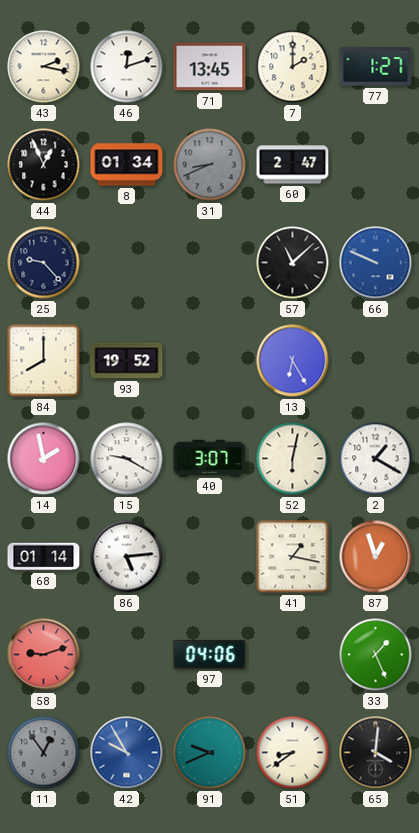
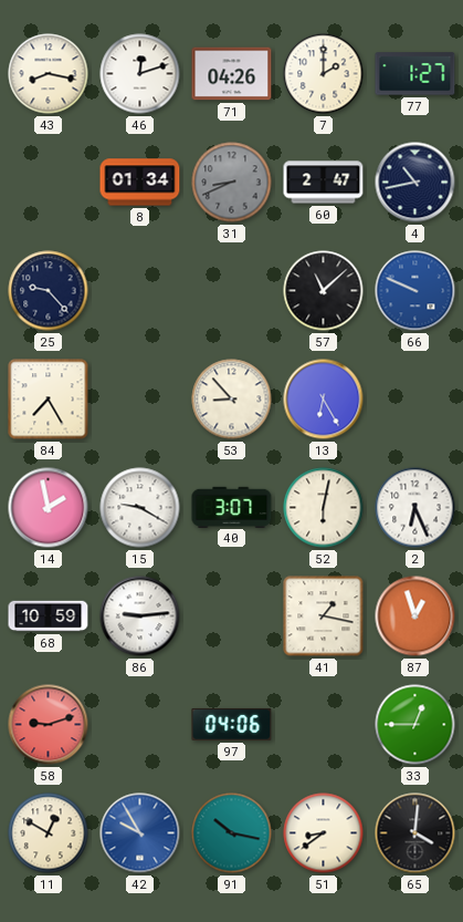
43: 2:17 -> 8:17
71: 13:45 -> 04:26
44: 12:56 -> none
4: none -> 10:43
84: 8:00 -> 7:25
93: 19:52 -> none
53: none -> 8:53
2: 1:20 -> 6:26
68: 01:14 -> 10:59
86: 5:14 -> 9:14
33: 1:26 -> 12:45
11: 12:54 -> 12:50
11 dial: grey -> cream
91: 9:41 -> 10:17
